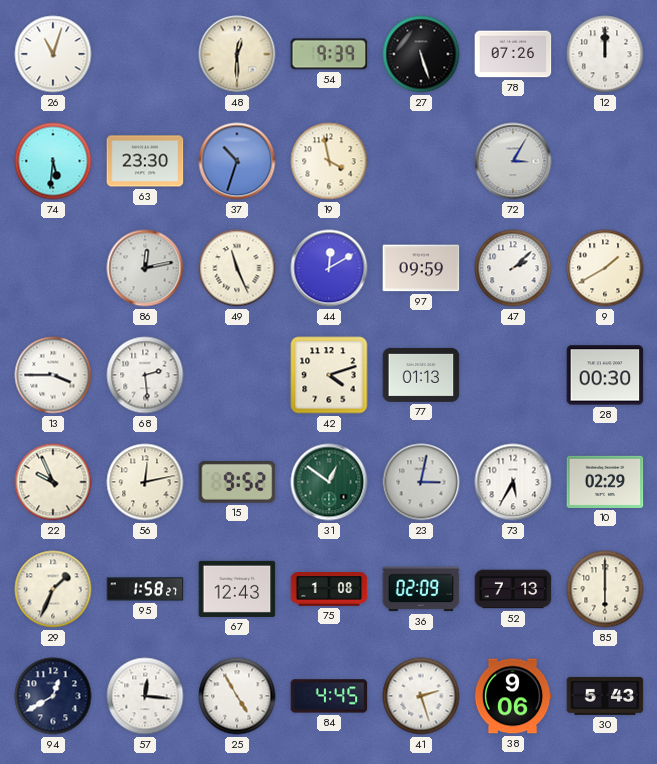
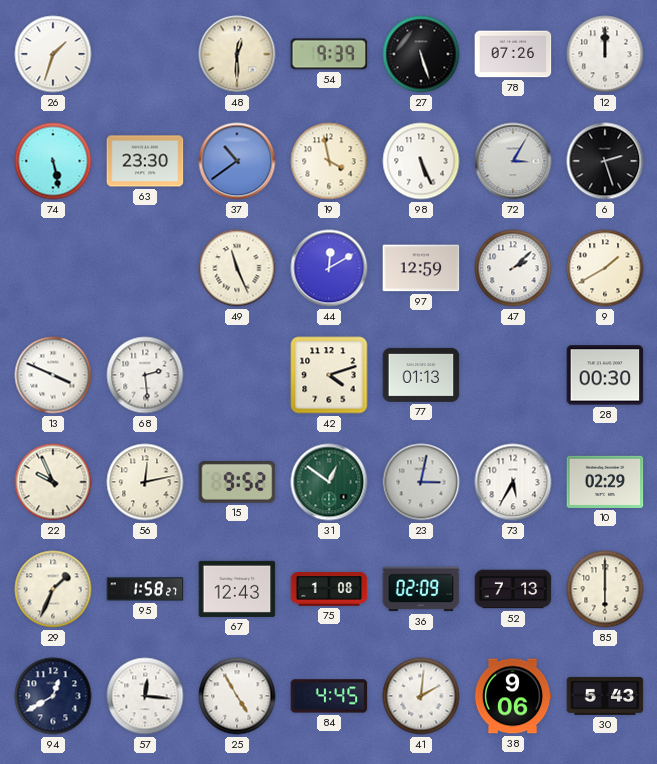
26: 11:03 -> 1:33
74: 5:31 -> 5:28
37: 10:33 -> 10:39
98: none -> 5:26
6: none -> 2:27
86: 12:13 -> none
97: 09:59 -> 12:59
13: 3:45 -> 3:49
41: 2:27 -> 2:01
